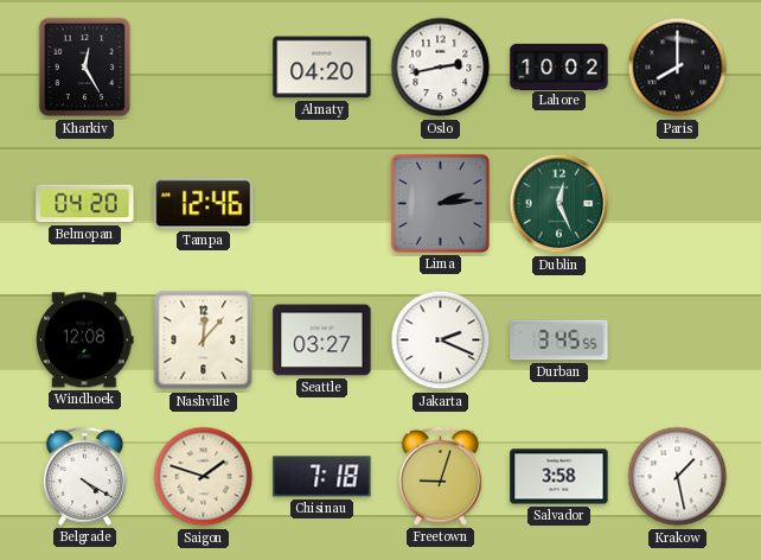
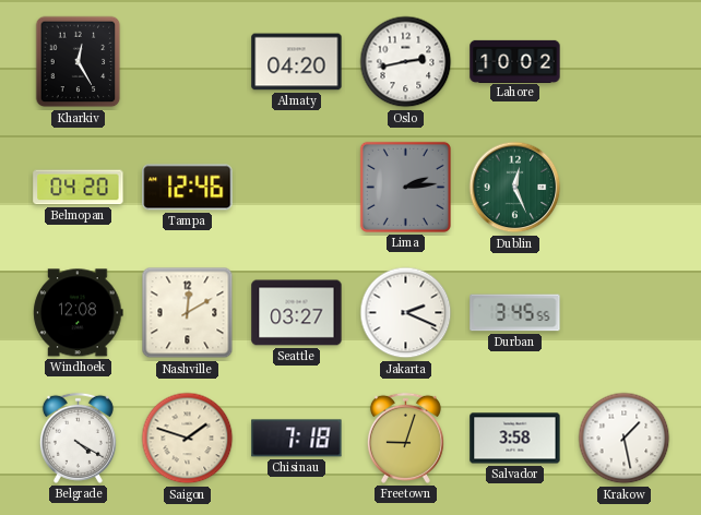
Paris: 8:00 -> none
Nashville: 12:07 -> 12:10
